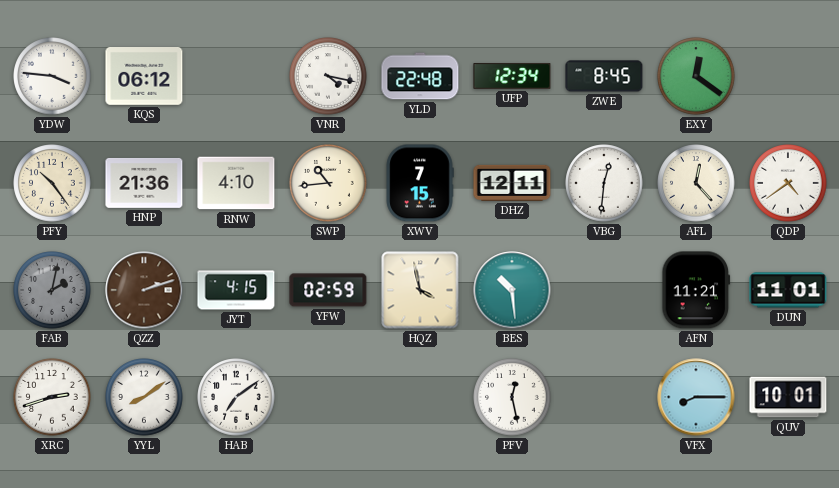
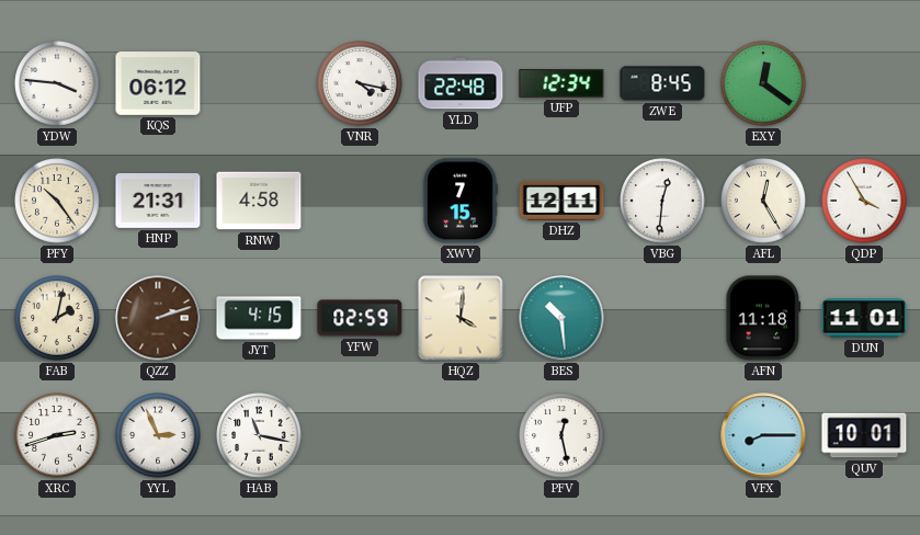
HNP: 21:36 -> 21:31
RNW: 4:10 -> 4:58
SWP: 10:44 -> none
AFL: 12:23 -> 12:25
QDP: 4:39 -> 3:55
FAB dial: grey -> cream
HQZ: 3:58 -> 4:01
AFN: 11:21 -> 11:18
YYL: 8:09 -> 2:56
HAB: 7:09 -> 11:17
